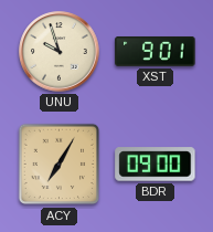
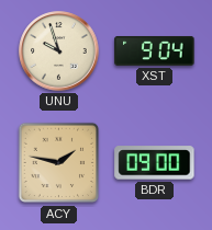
XST: 9:01 -> 9:04
ACY: 7:05 -> 1:47
